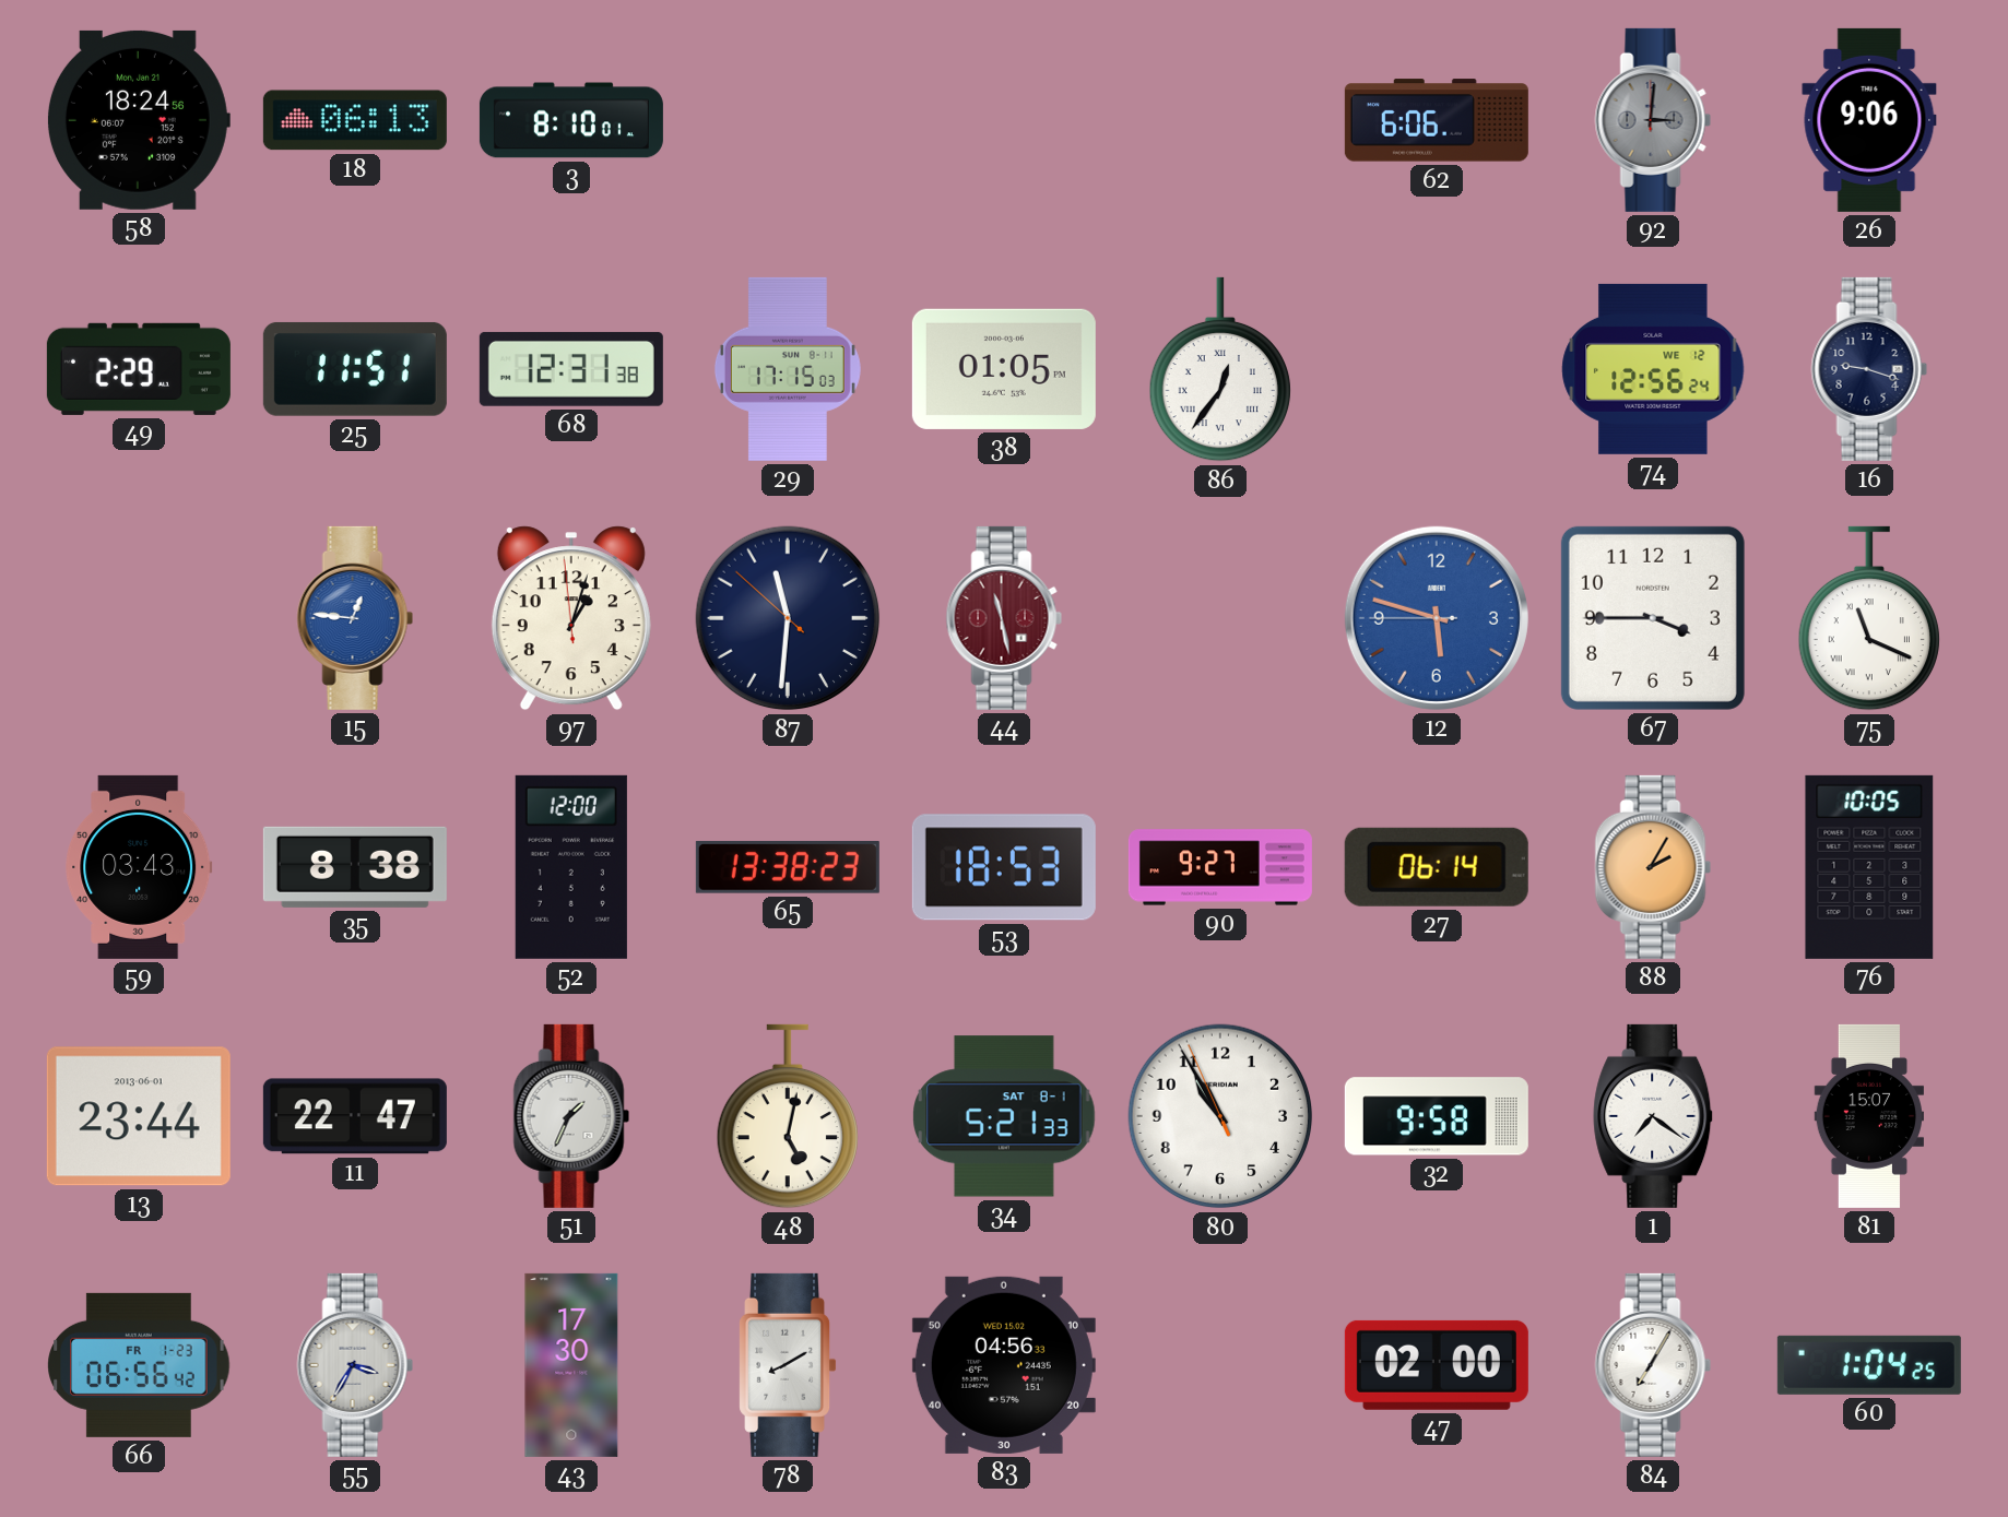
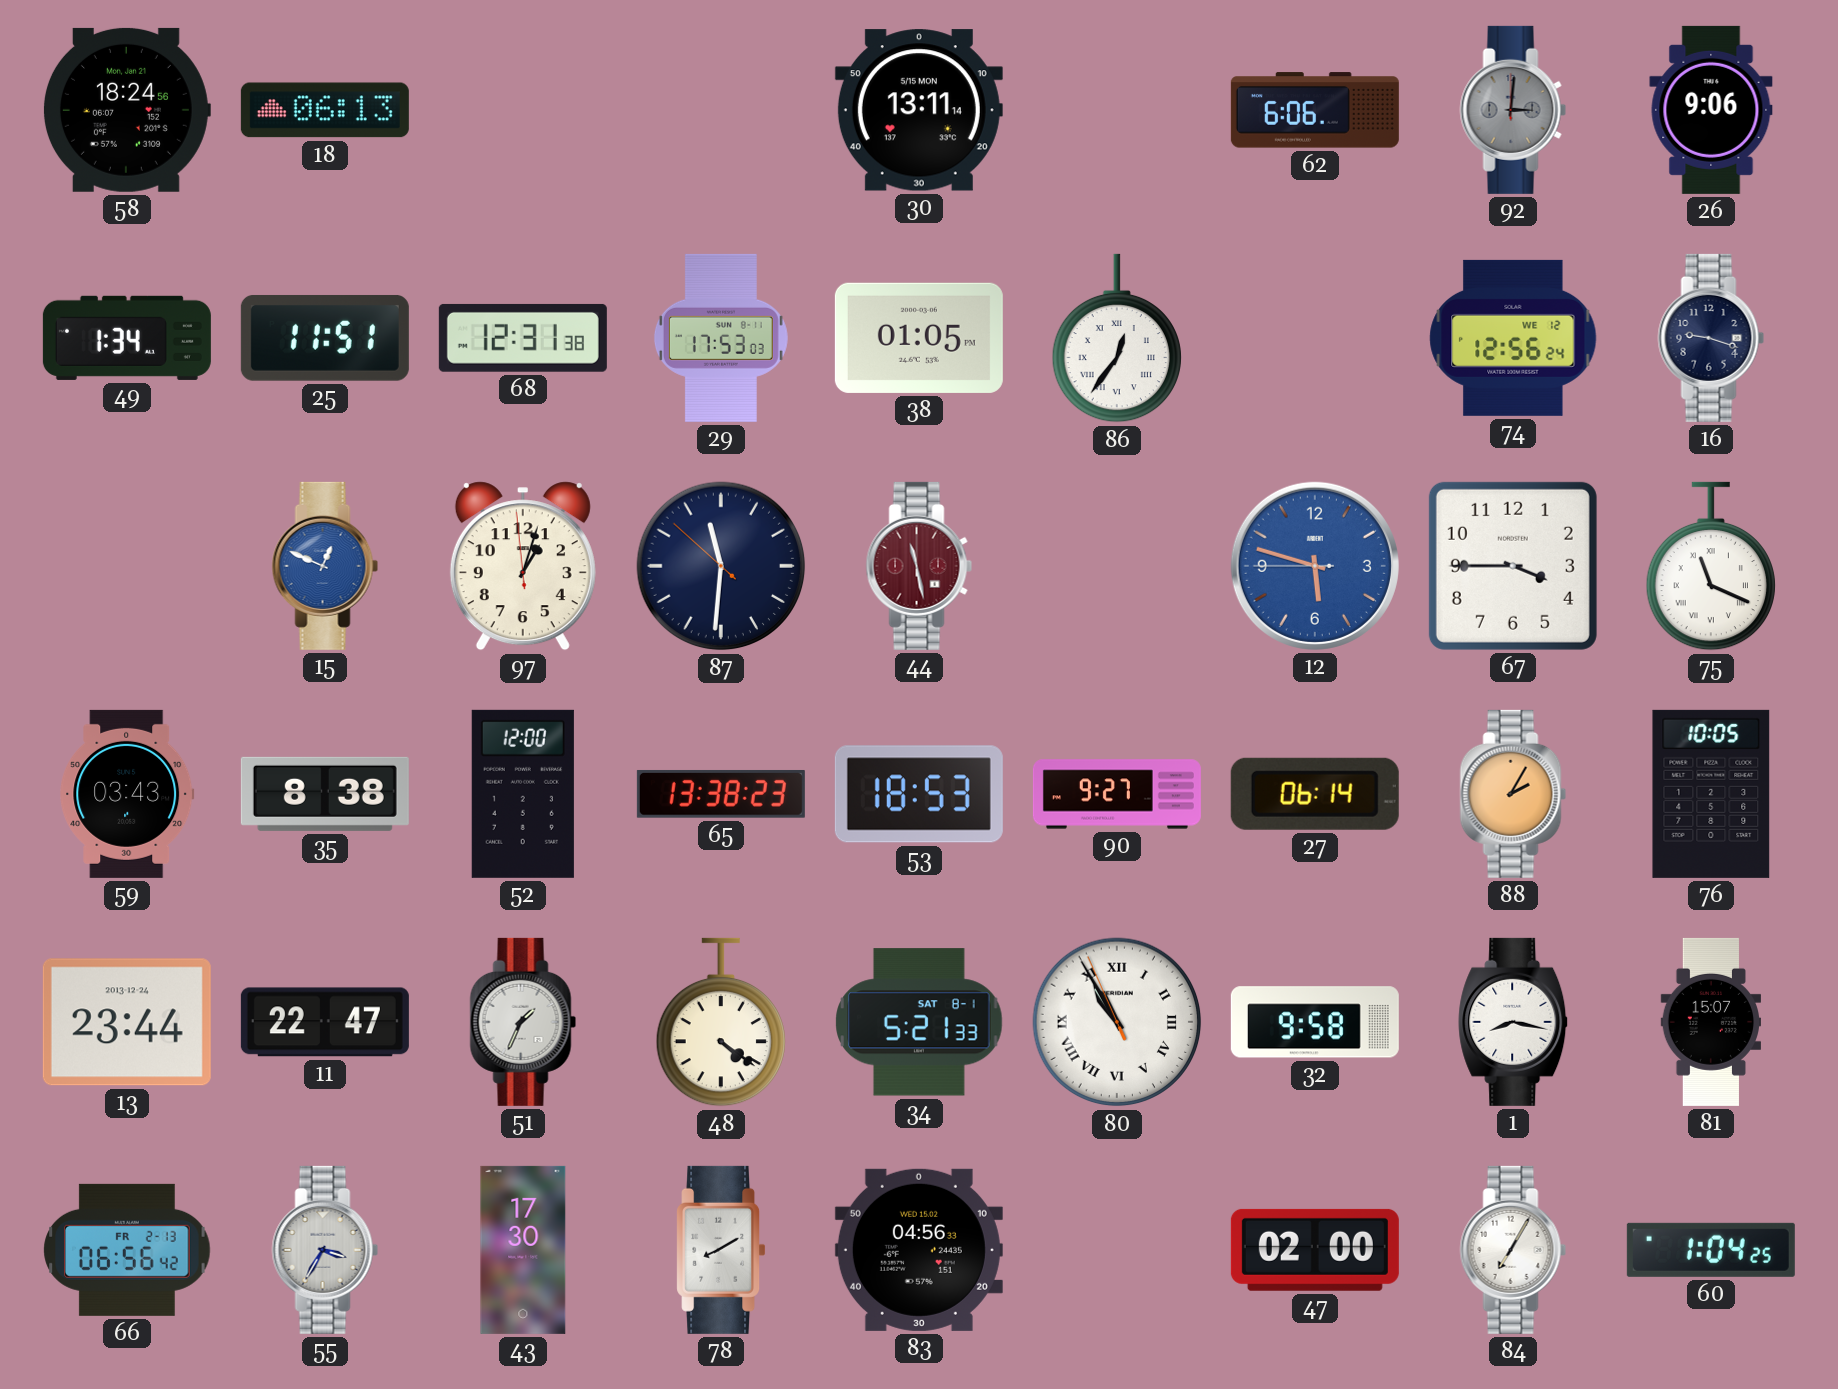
3: 8:10 -> none
30: none -> 13:11
49: 2:29 -> 1:34
29: 17:15 -> 17:53
15: 12:46 -> 12:49
13 date: 2013-06-01 -> 2013-12-24
48: 5:02 -> 4:21
80 numerals: Arabic -> Roman
1: 7:21 -> 8:17
66 date: FR 1-23 -> FR 2-13
